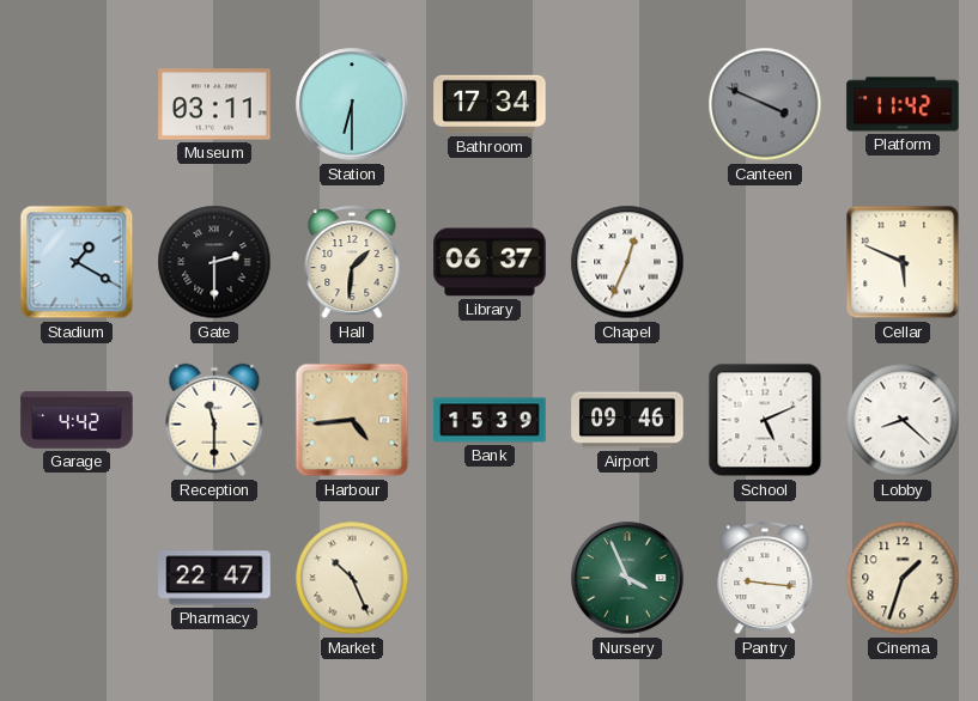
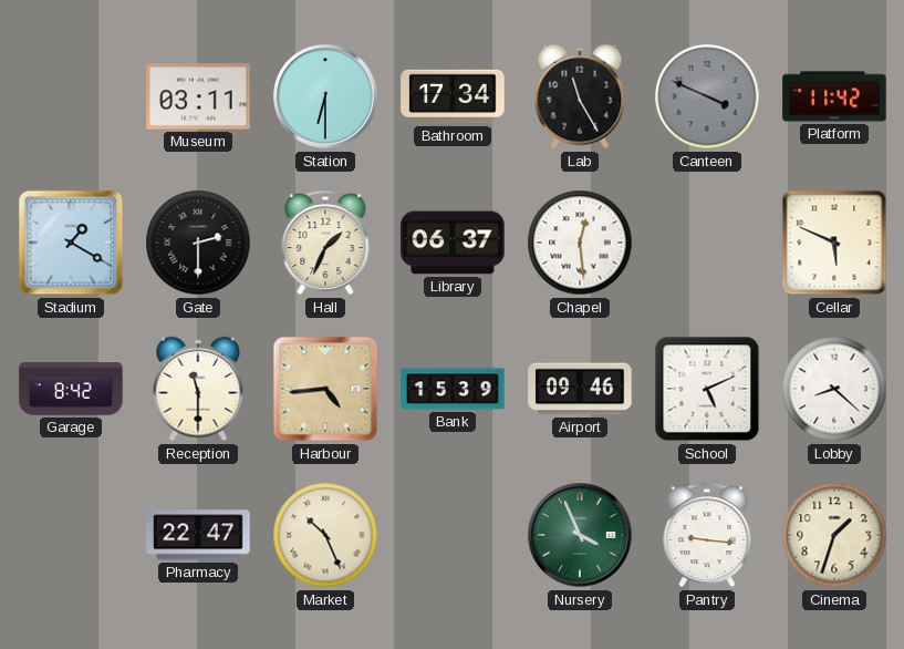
Lab: none -> 11:25
Hall: 1:31 -> 1:34
Chapel: 12:34 -> 12:29
Garage: 4:42 -> 8:42
